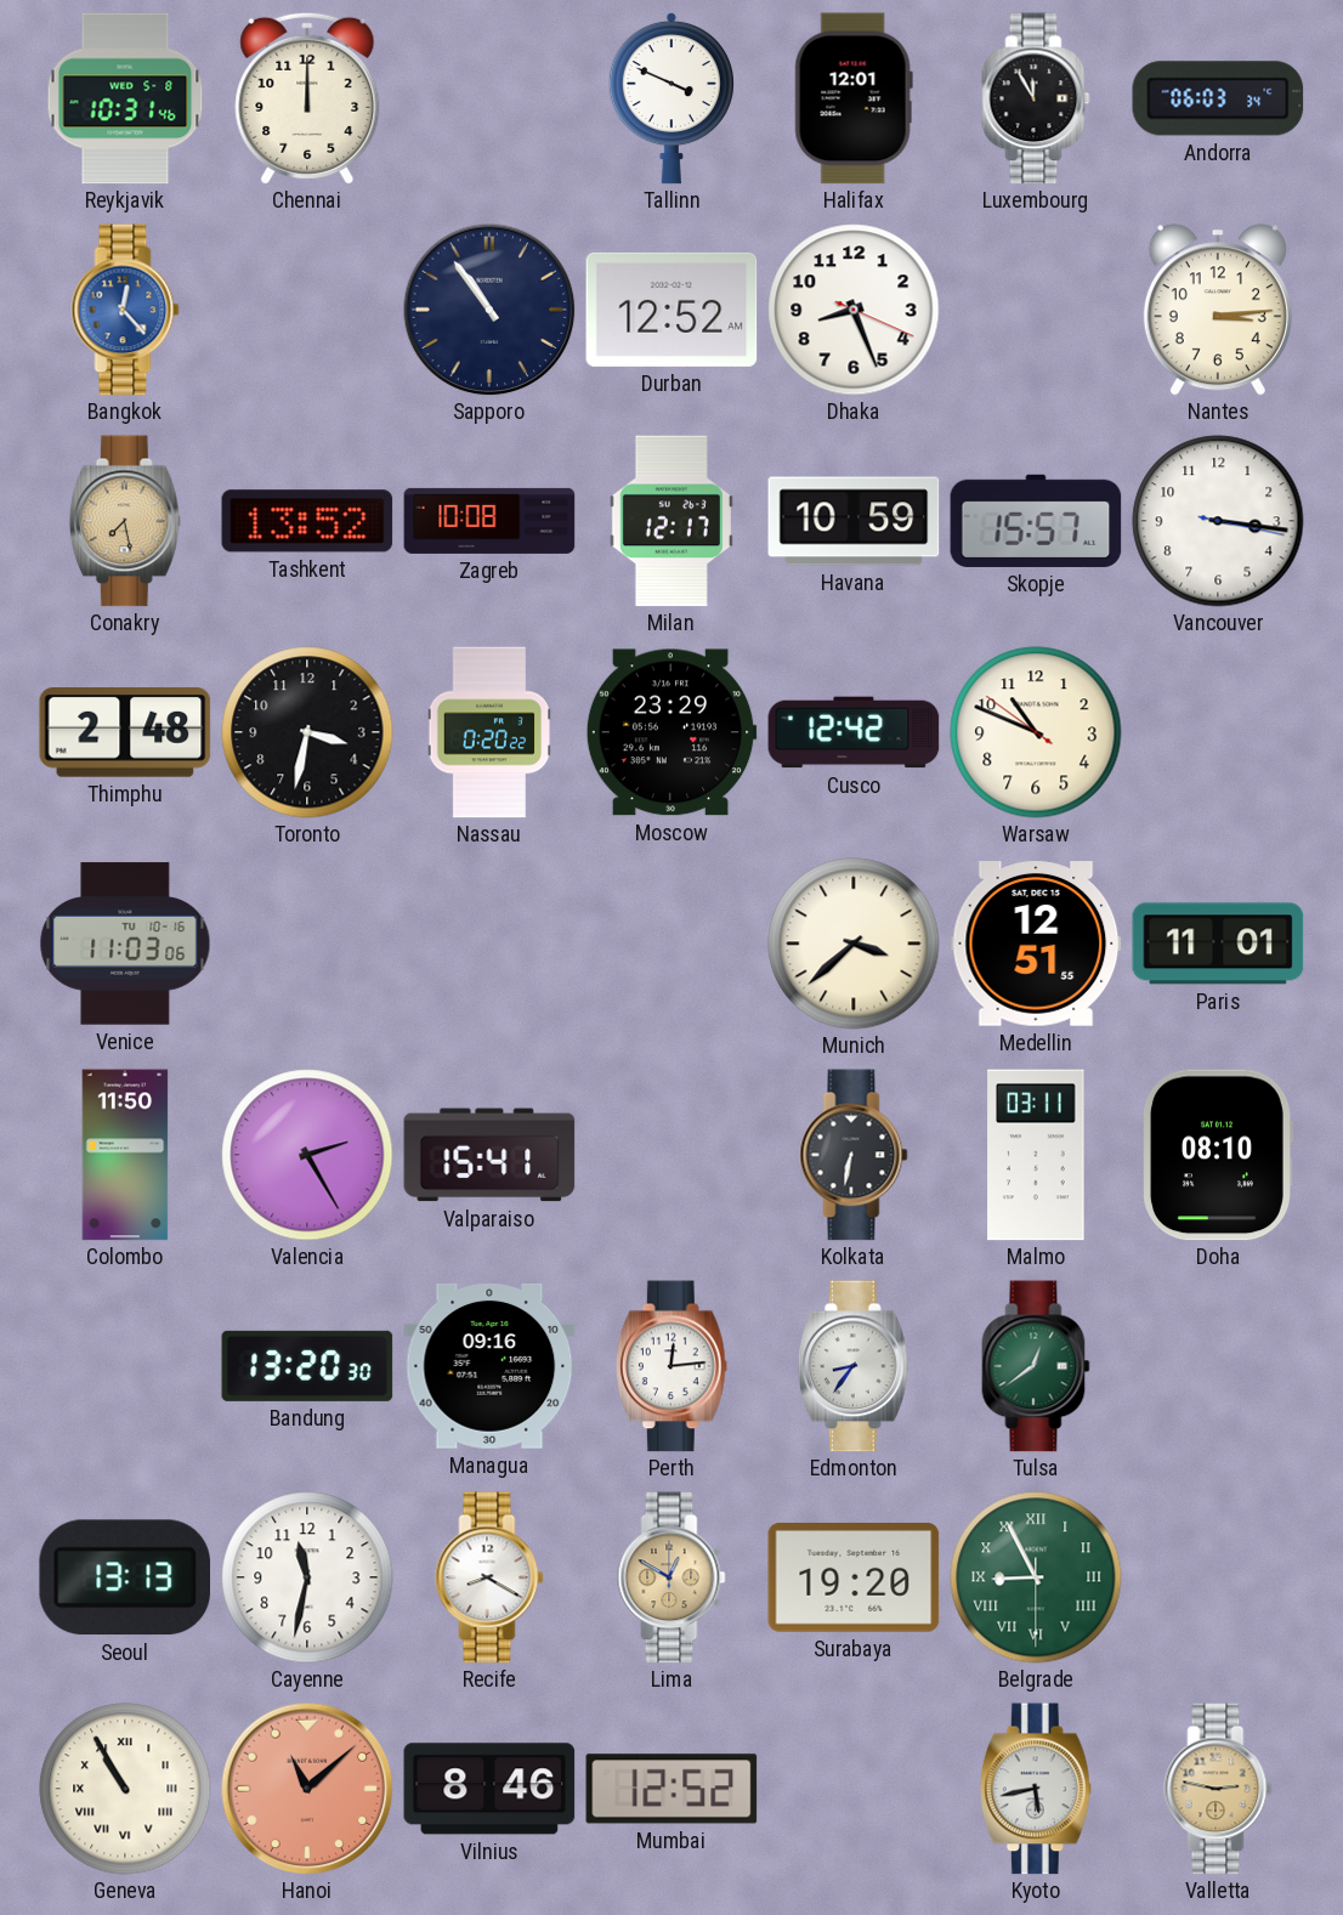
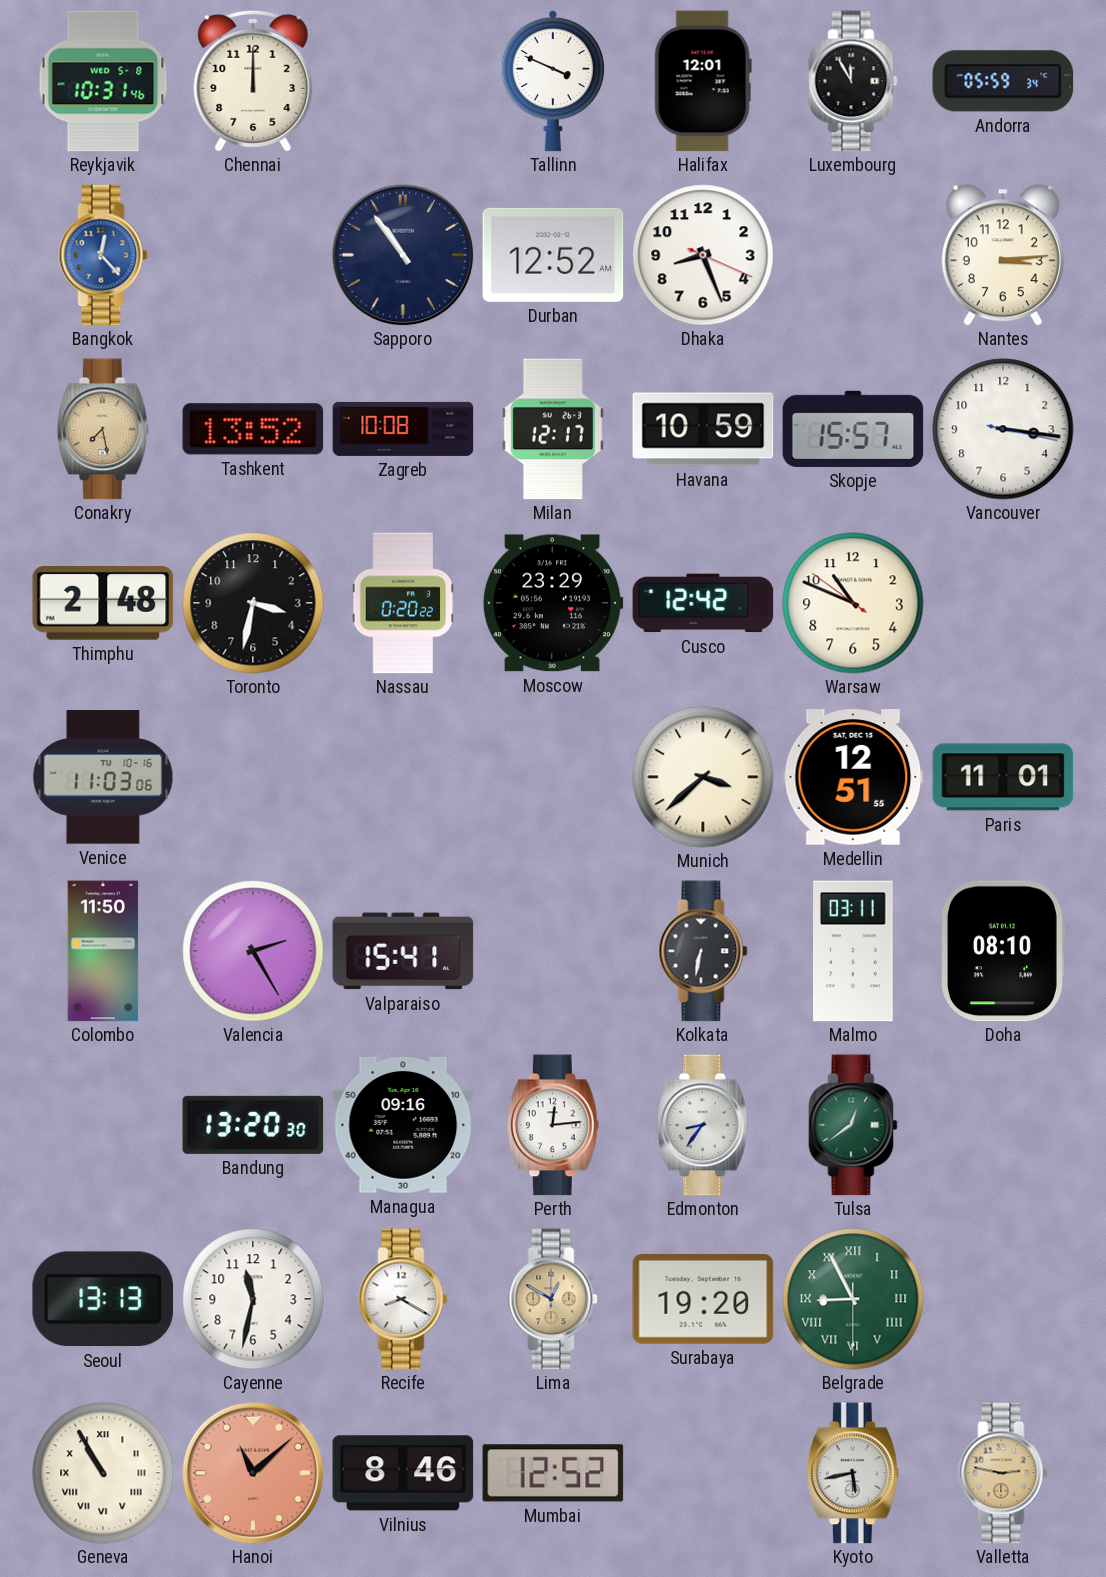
Andorra: 06:03 -> 05:59
